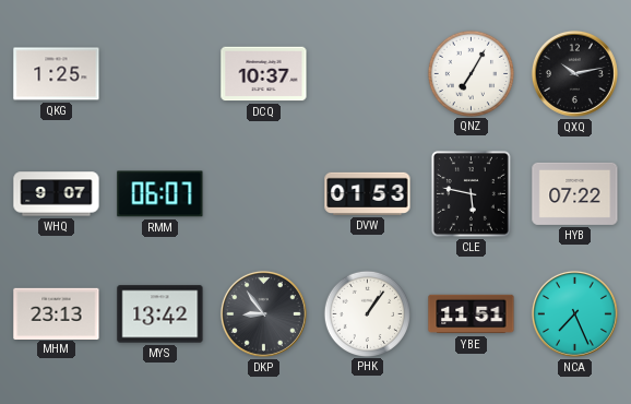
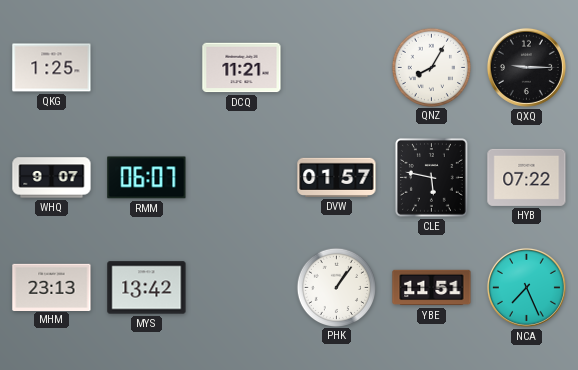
DCQ: 10:37 -> 11:21
QNZ: 7:05 -> 8:05
QXQ: 10:13 -> 9:15
DVW: 01:53 -> 01:57
DKP: 8:54 -> none
